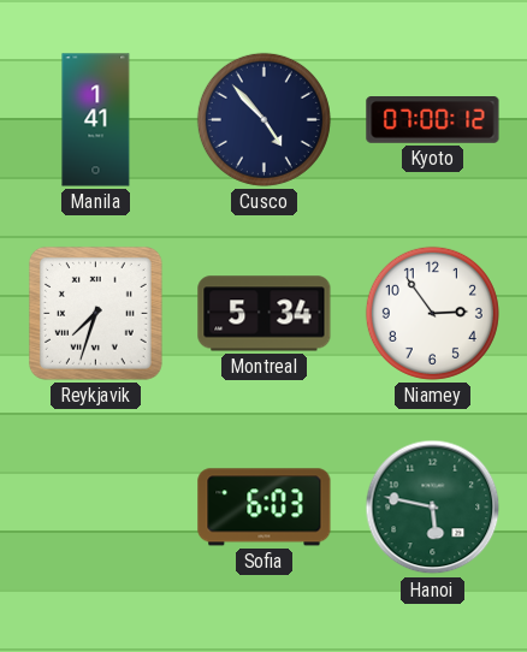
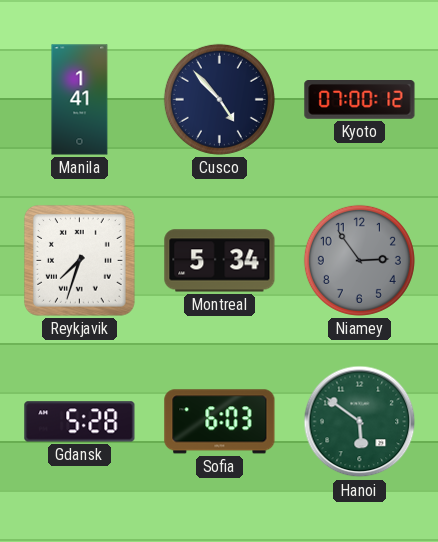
Niamey dial: white -> grey
Gdansk: none -> 5:28
Hanoi: 5:47 -> 5:51
